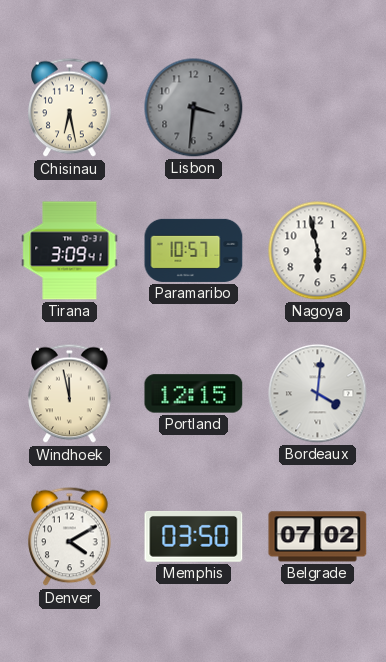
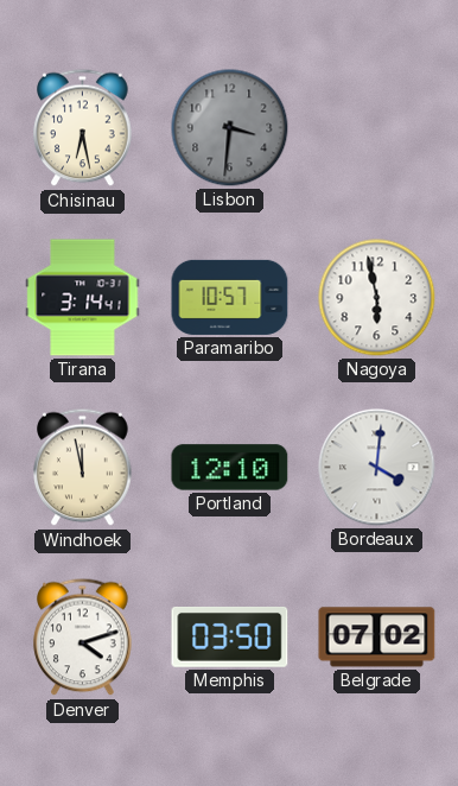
Tirana: 3:09 -> 3:14
Portland: 12:15 -> 12:10
Denver: 4:10 -> 4:12
